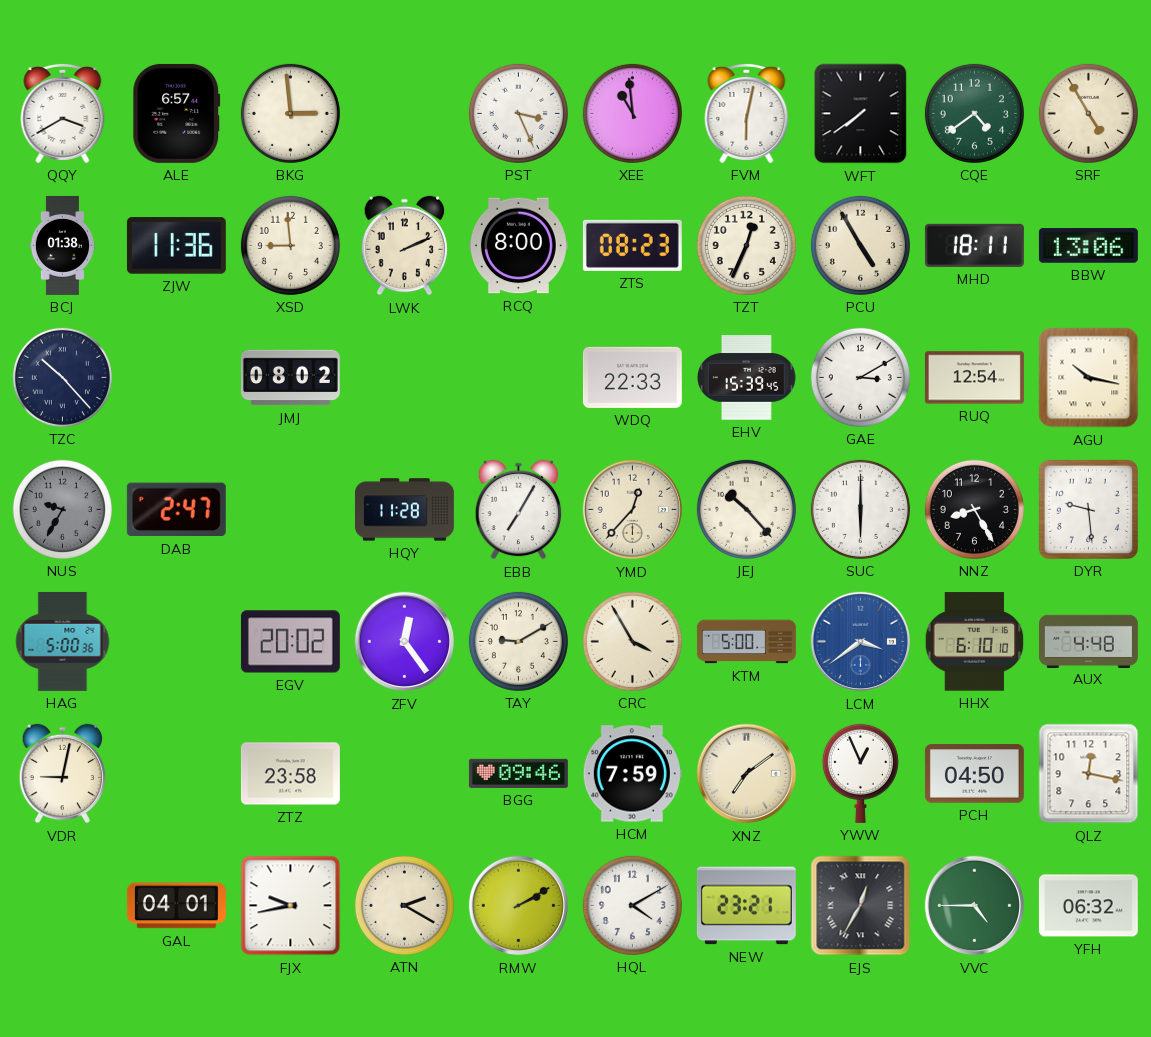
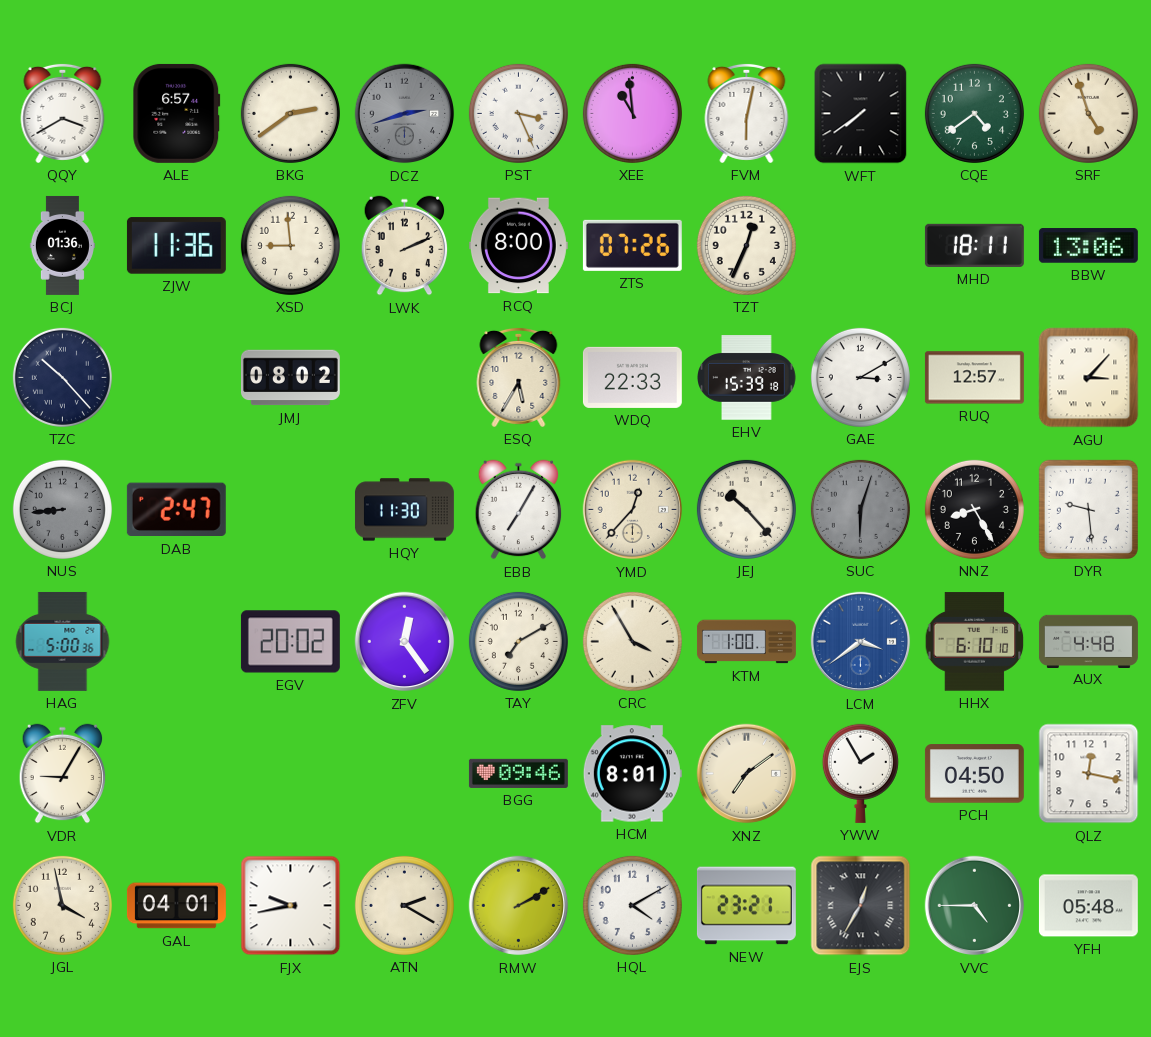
BKG: 2:59 -> 2:39
DCZ: none -> 2:42
SRF: 4:55 -> 4:57
BCJ: 01:38 -> 01:36
ZTS: 08:23 -> 07:26
PCU: 4:55 -> none
ESQ: none -> 5:35
EHV: 15:39:45 -> 15:39:18
RUQ: 12:54 -> 12:57
AGU: 10:17 -> 3:07
NUS: 9:35 -> 8:44
HQY: 11:28 -> 11:30
SUC: 6:00 -> 6:03
SUC dial: white -> grey
TAY: 9:10 -> 7:10
KTM: 5:00 -> 1:00
VDR: 9:02 -> 9:05
ZTZ: 23:58 -> none
HCM: 7:59 -> 8:01
YWW: 12:56 -> 1:55
JGL: none -> 3:58
YFH: 06:32 -> 05:48
